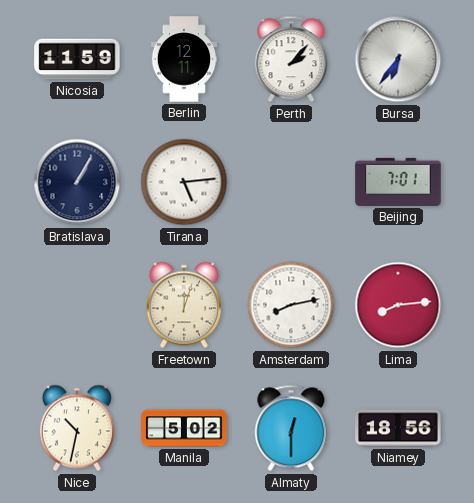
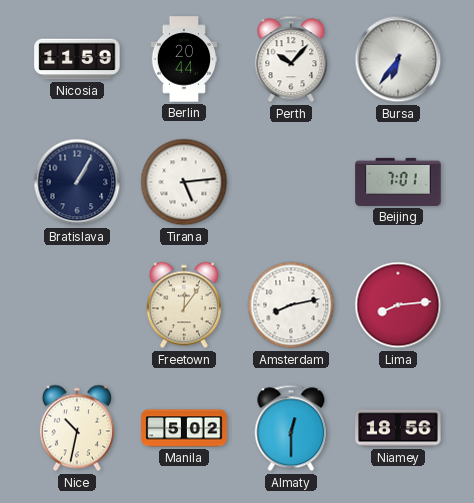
Berlin: 12:11 -> 20:44
Perth: 2:07 -> 10:07
Freetown: 12:03 -> 12:06
